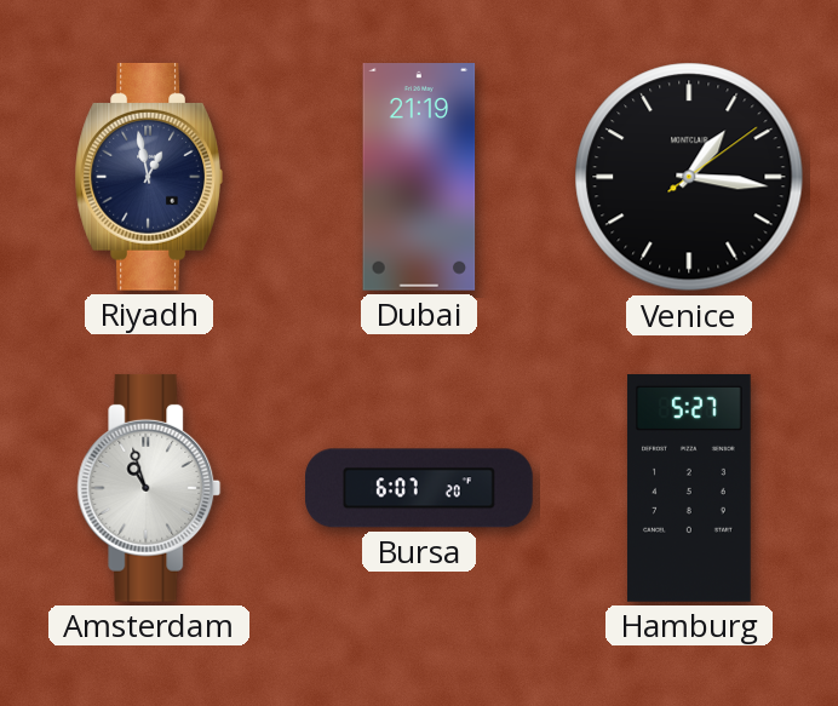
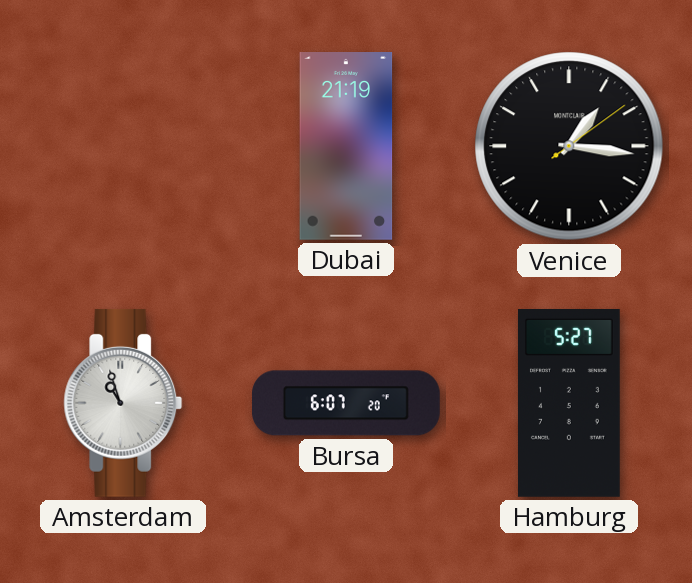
Riyadh: 12:58 -> none
